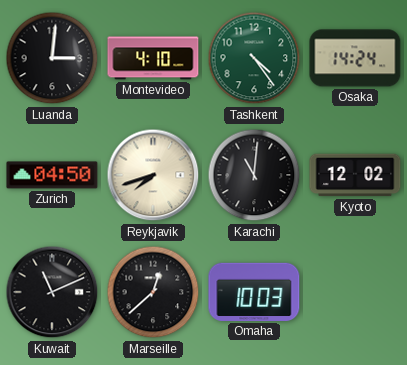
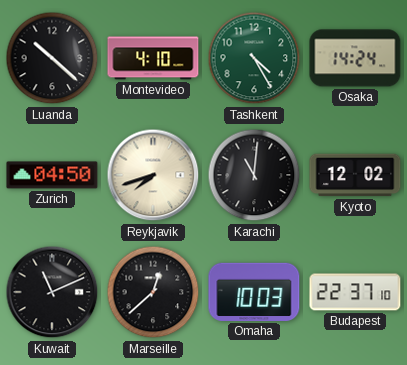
Luanda: 3:01 -> 10:22
Tashkent: 4:24 -> 4:25
Budapest: none -> 22:37
